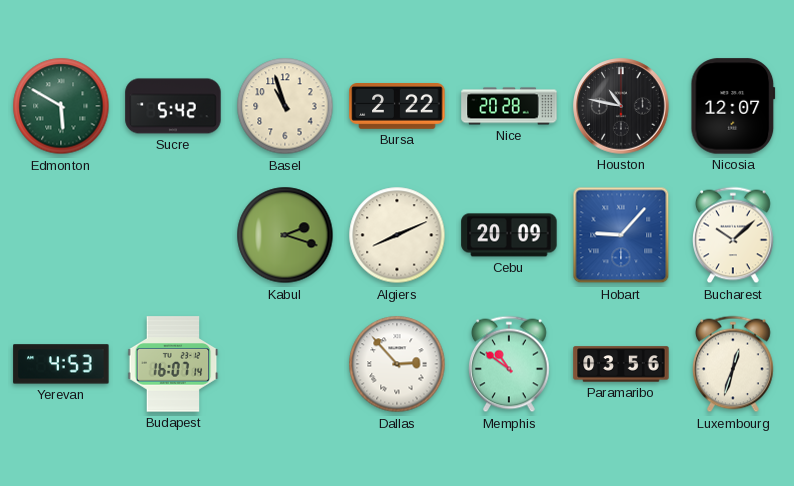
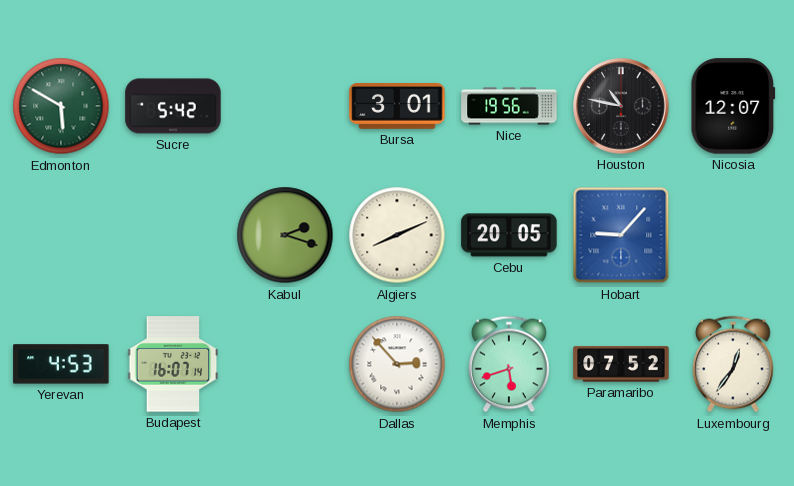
Basel: 10:57 -> none
Bursa: 2:22 -> 3:01
Nice: 20:28 -> 19:56
Cebu: 20:09 -> 20:05
Bucharest: 10:08 -> none
Memphis: 10:51 -> 5:42
Paramaribo: 03:56 -> 07:52
Luxembourg: 12:33 -> 12:36
